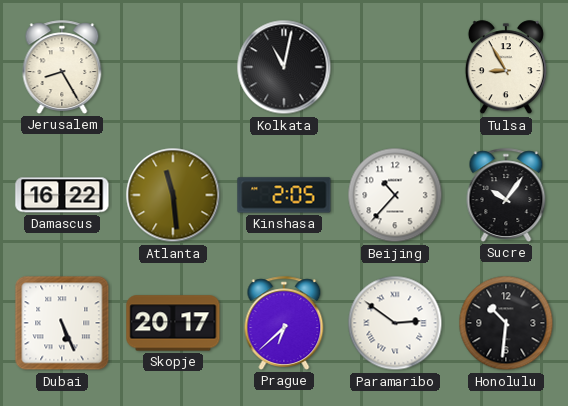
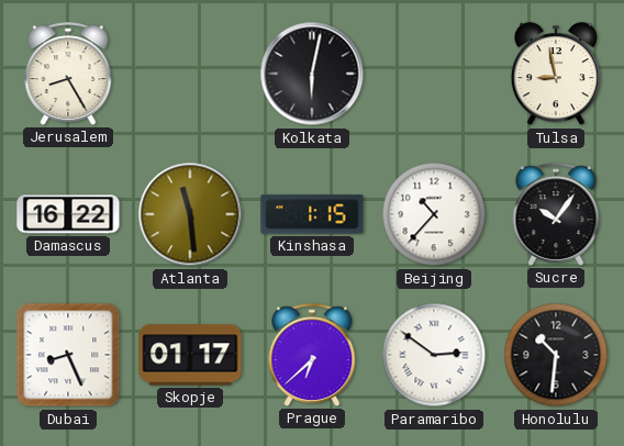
Kolkata: 11:02 -> 6:02
Tulsa: 8:55 -> 8:58
Kinshasa: 2:05 -> 1:15
Dubai: 5:26 -> 8:26
Skopje: 20:17 -> 01:17
